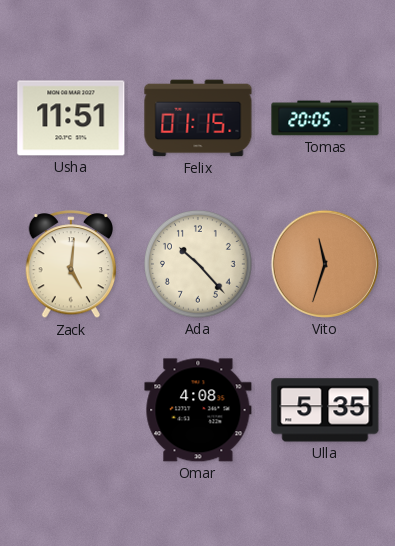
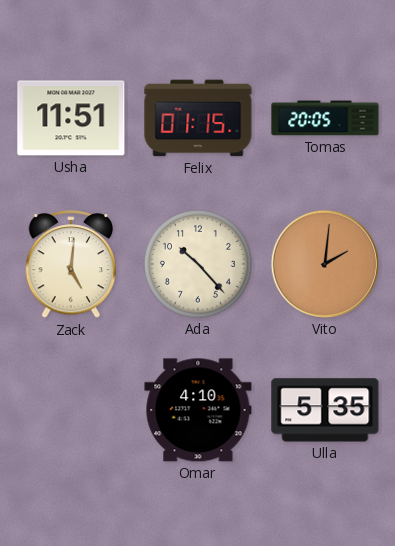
Vito: 11:33 -> 2:01
Omar: 4:08 -> 4:10
